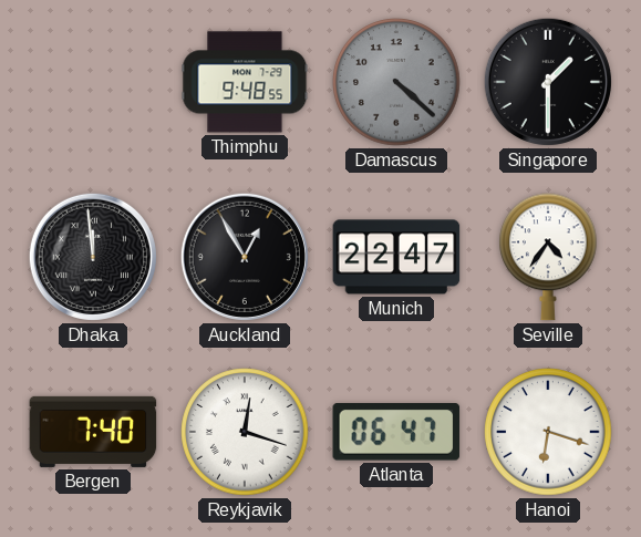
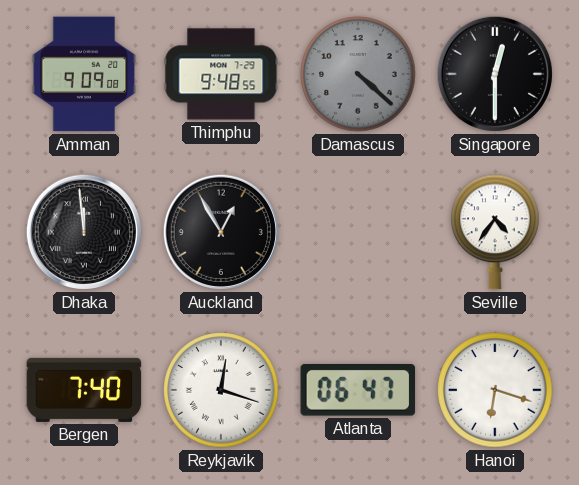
Amman: none -> 9:09
Singapore: 1:30 -> 12:30
Munich: 22:47 -> none
